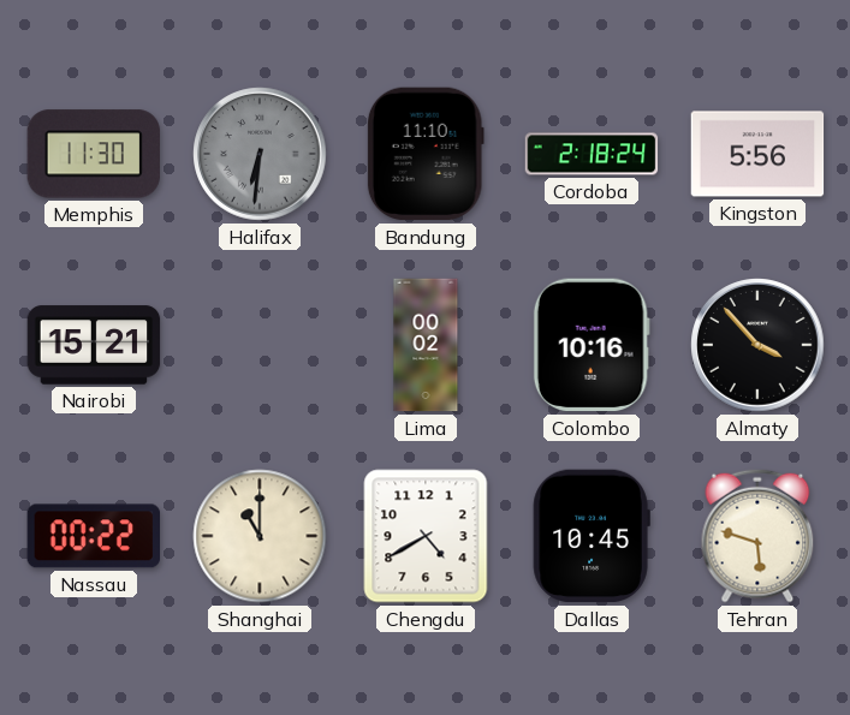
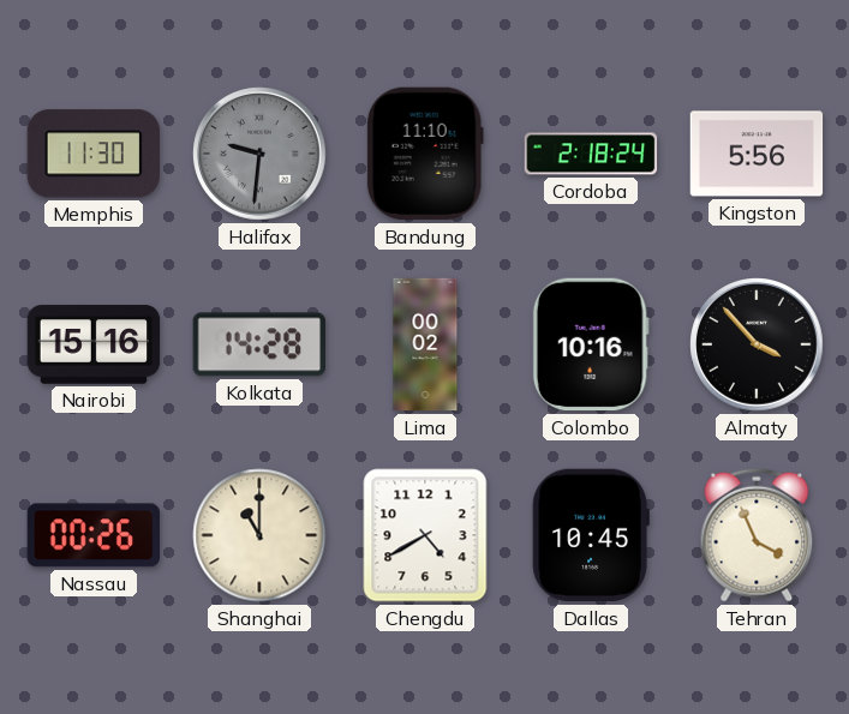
Halifax: 6:31 -> 9:31
Nairobi: 15:21 -> 15:16
Kolkata: none -> 14:28
Nassau: 00:22 -> 00:26
Tehran: 5:48 -> 3:56
